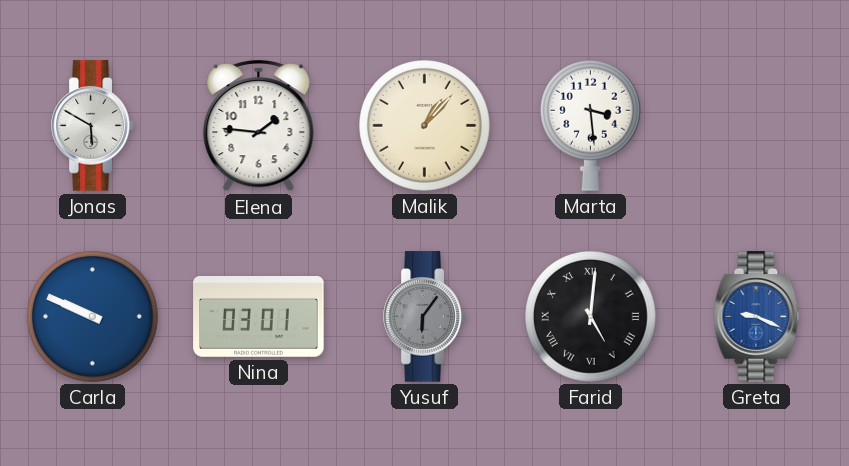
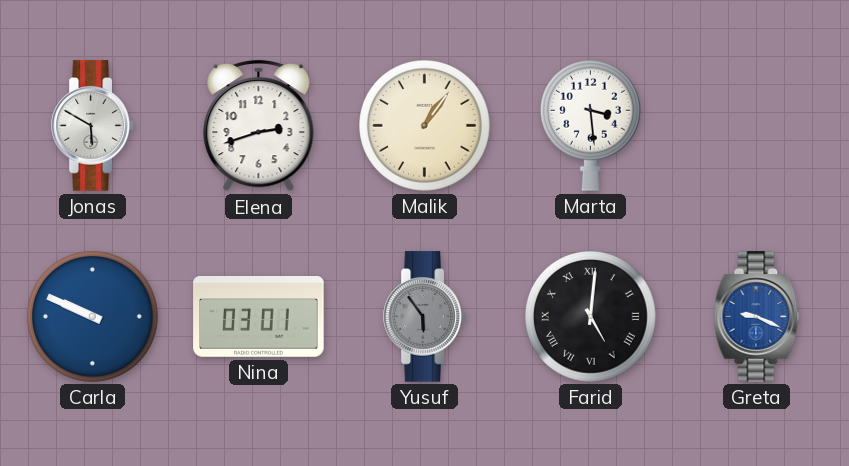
Elena: 1:46 -> 2:42
Malik: 1:07 -> 1:06
Yusuf: 6:06 -> 5:54
